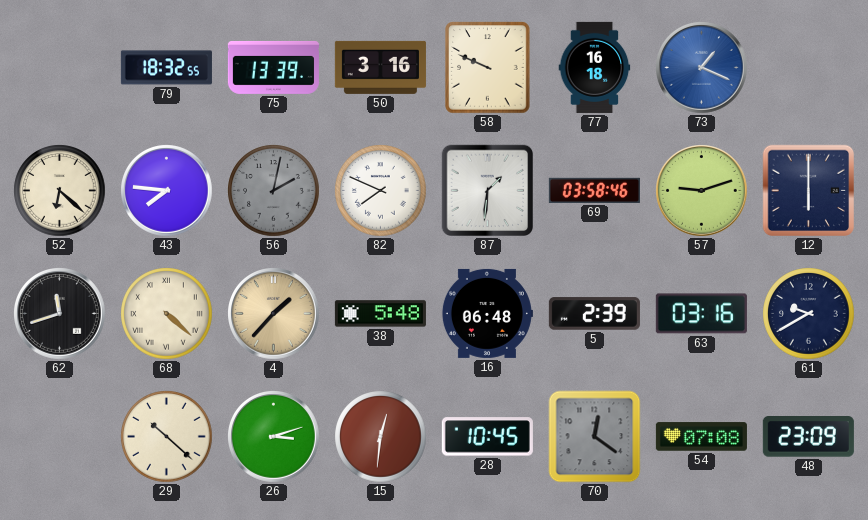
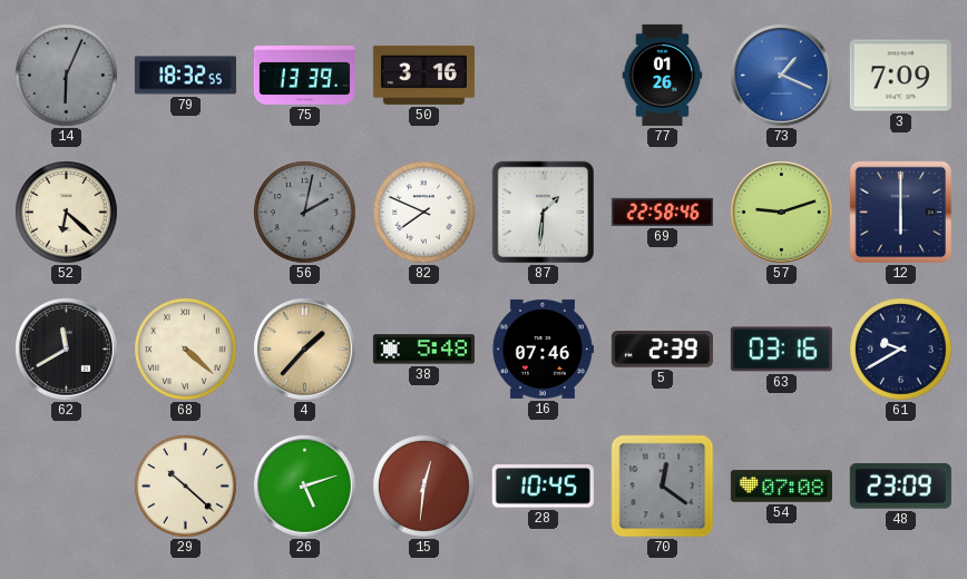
14: none -> 6:04
58: 9:49 -> none
77: 16:18 -> 01:26
3: none -> 7:09
43: 7:46 -> none
69: 03:58 -> 22:58
62: 11:42 -> 11:40
16: 06:48 -> 07:46
26: 3:12 -> 5:12
